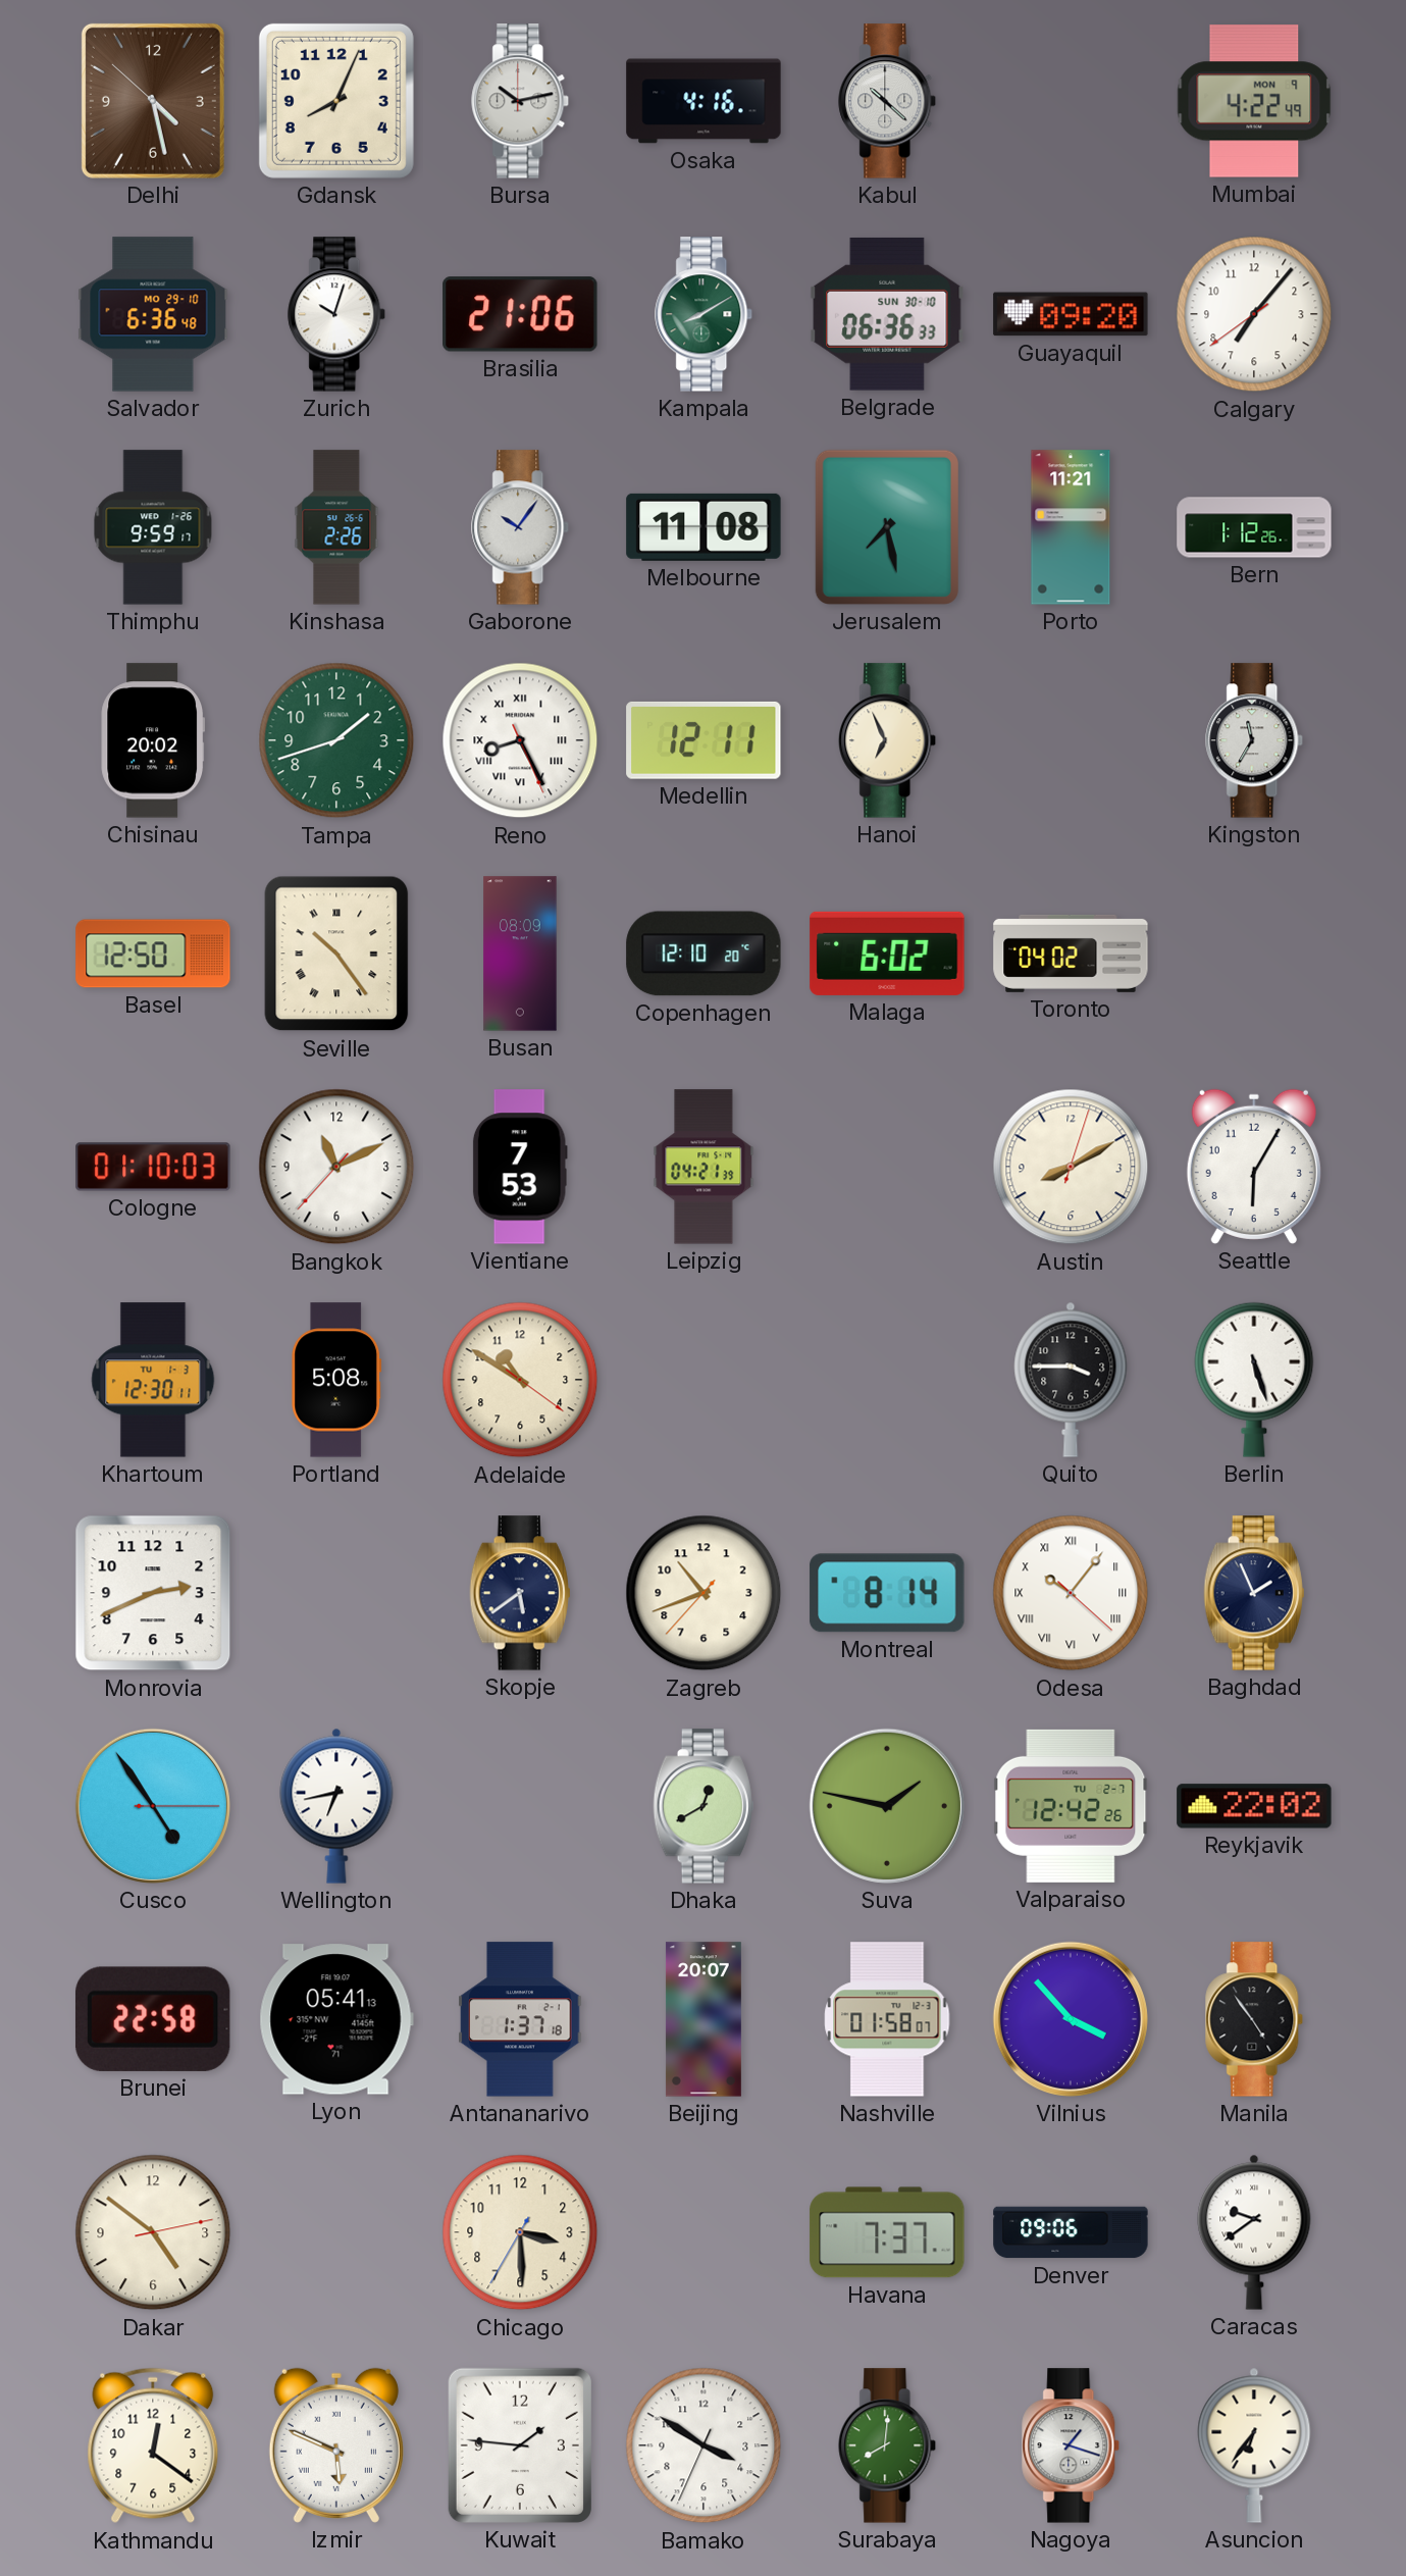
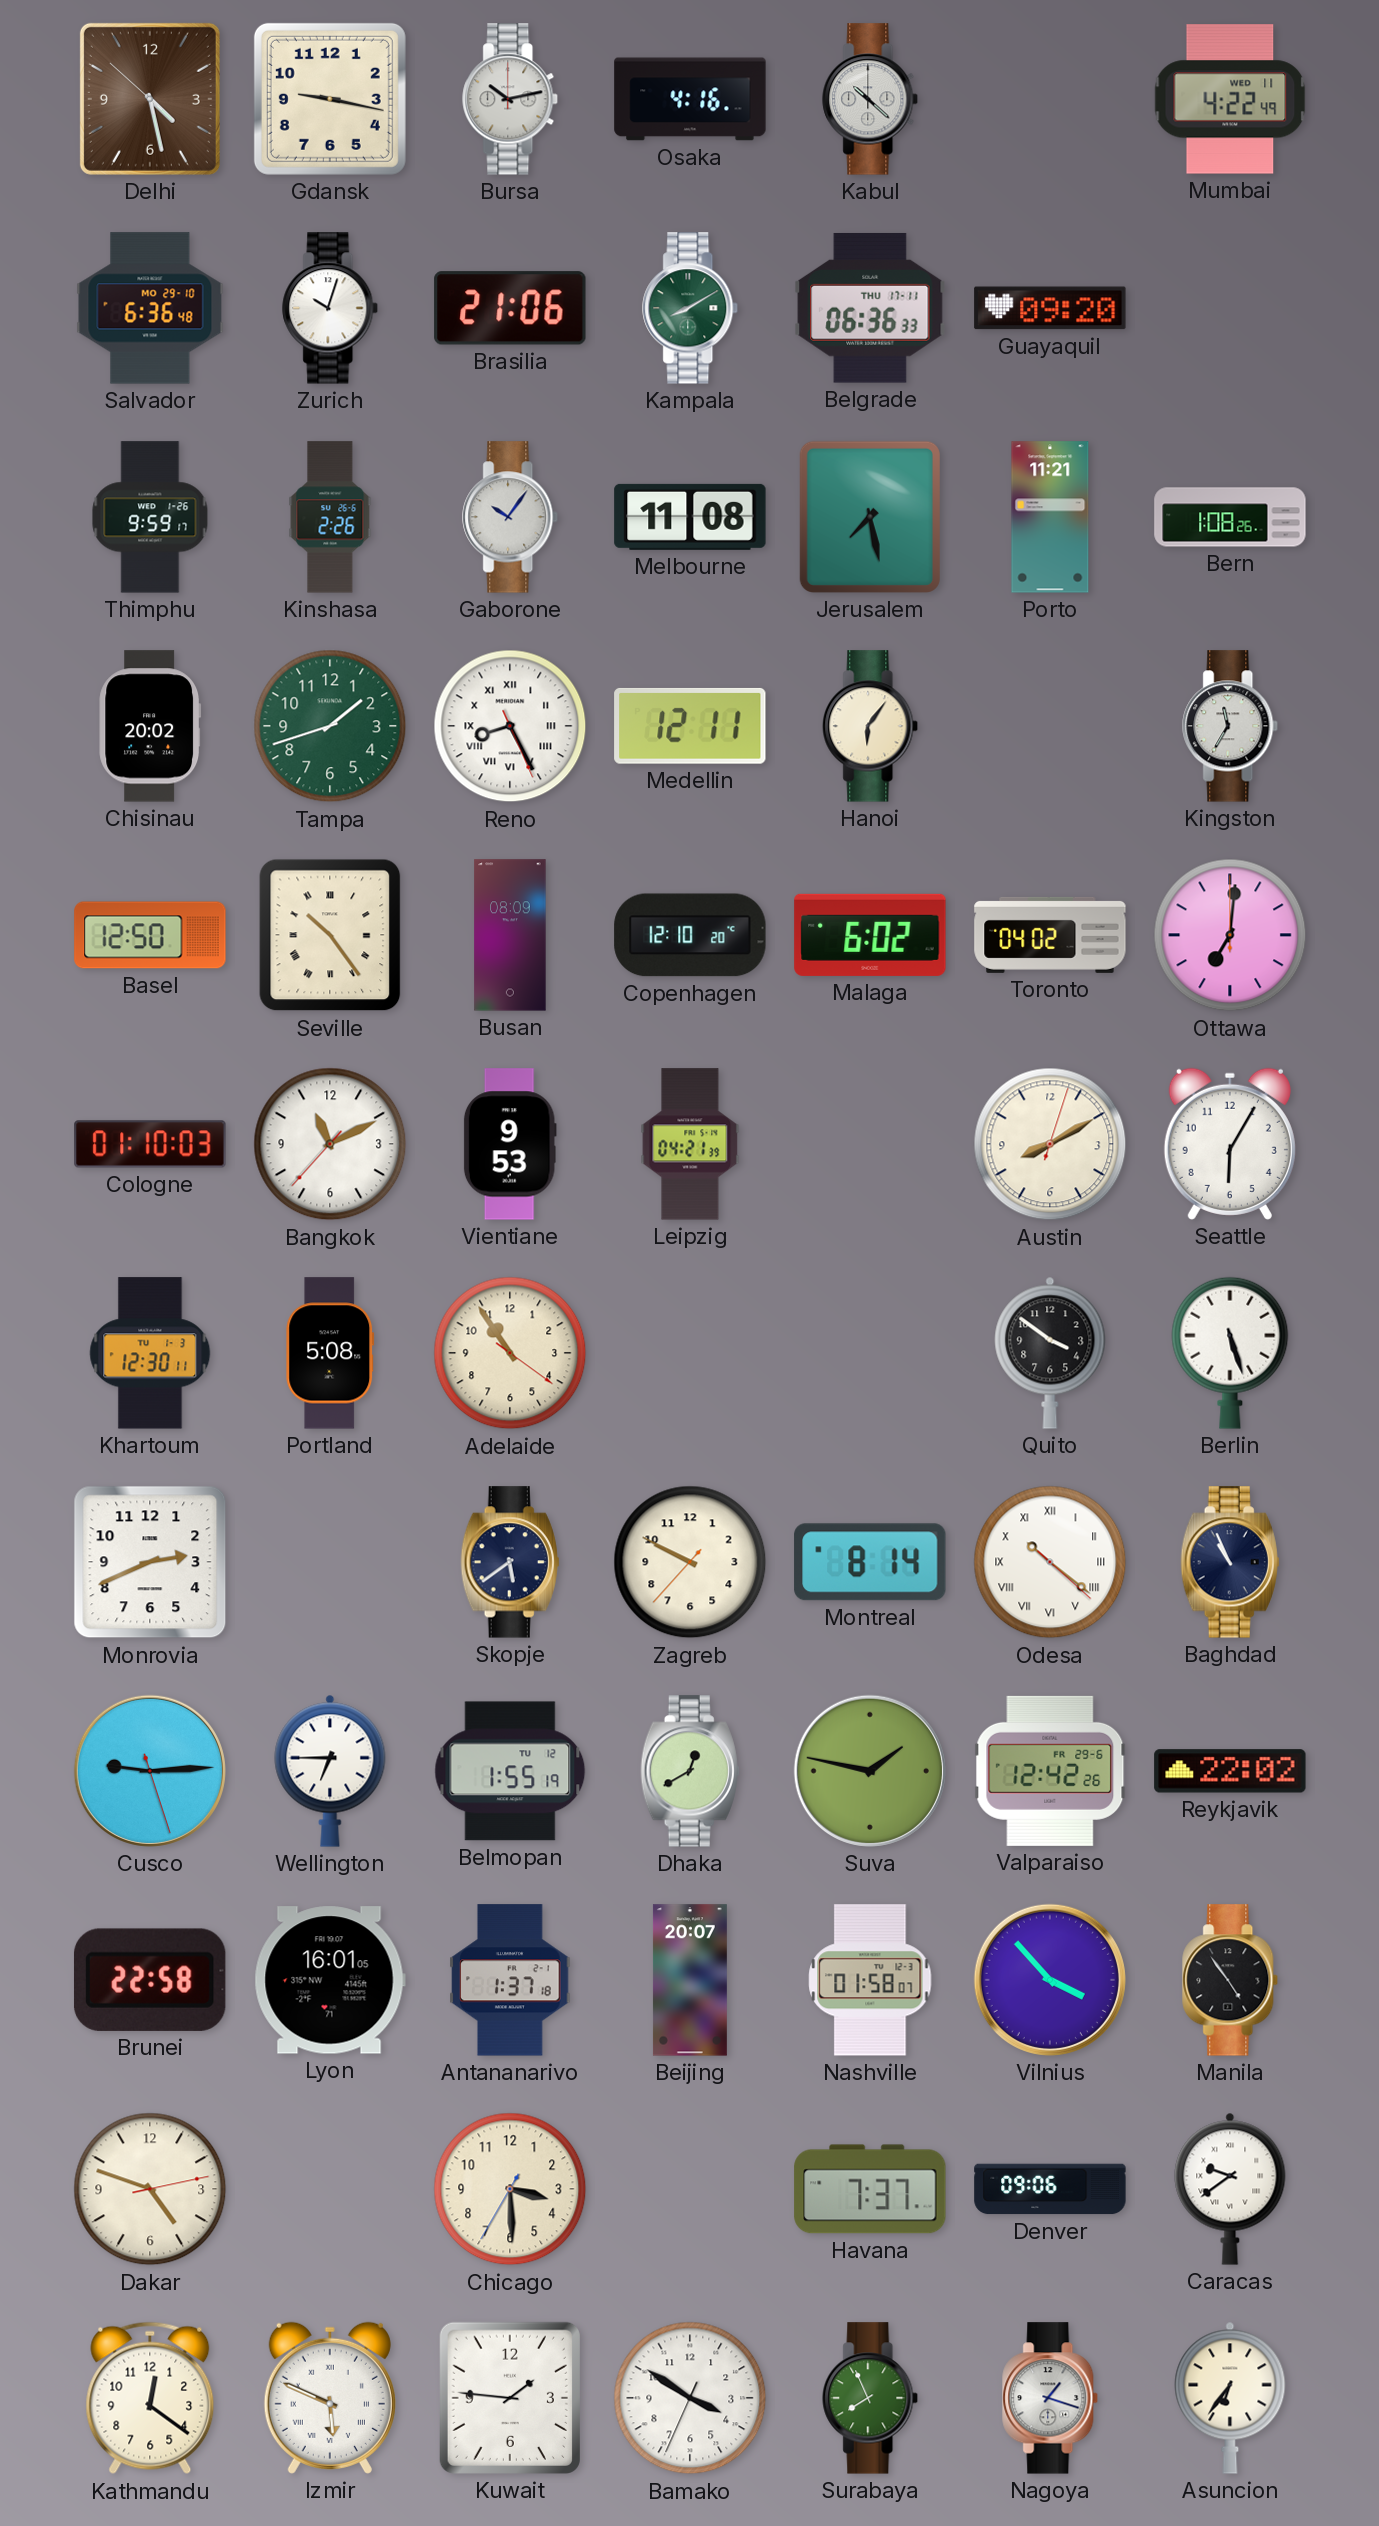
Gdansk: 8:04 -> 9:17
Mumbai date: MON 9 -> WED 11
Belgrade date: SUN 30-10 -> THU 17-11
Calgary: 7:06 -> none
Bern: 1:12 -> 1:08
Hanoi: 6:56 -> 6:06
Ottawa: none -> 7:01
Vientiane: 7:53 -> 9:53
Adelaide: 10:50 -> 10:54
Quito: 3:45 -> 3:51
Zagreb: 10:41 -> 9:49
Odesa: 10:06 -> 10:21
Baghdad: 1:56 -> 10:56
Cusco: 4:54 -> 9:14
Wellington: 6:43 -> 6:45
Belmopan: none -> 1:55
Valparaiso date: TU 2-7 -> FR 29-6
Lyon: 05:41 -> 16:01
Dakar: 4:51 -> 4:48
Surabaya: 8:01 -> 7:56
